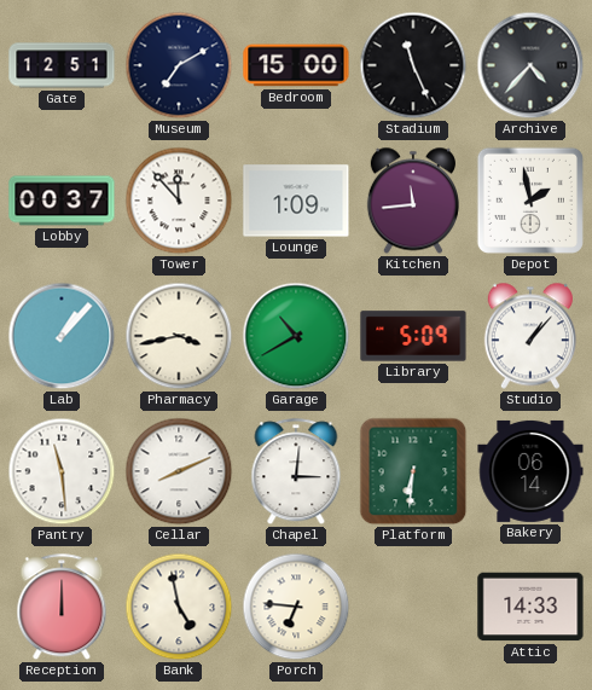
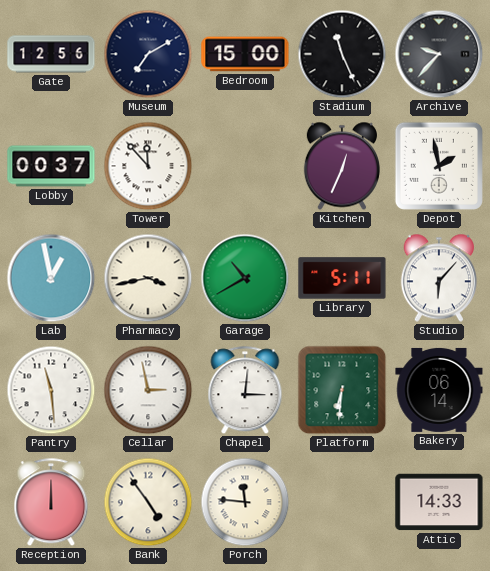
Gate: 12:51 -> 12:56
Archive: 4:37 -> 9:37
Lounge: 1:09 -> none
Kitchen: 11:44 -> 12:34
Lab: 1:07 -> 12:58
Library: 5:09 -> 5:11
Studio: 1:07 -> 6:07
Cellar: 8:11 -> 2:58
Bank: 4:58 -> 4:54
Porch: 6:46 -> 11:46
